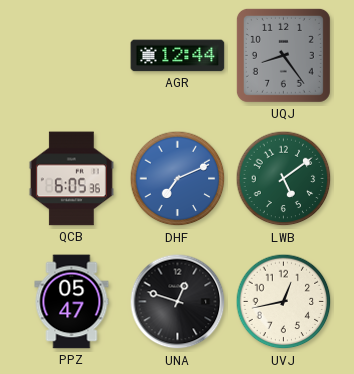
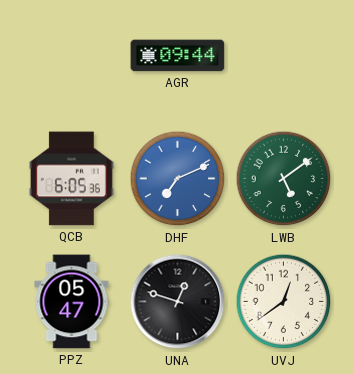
AGR: 12:44 -> 09:44
UQJ: 8:24 -> none
UVJ: 12:43 -> 12:39
